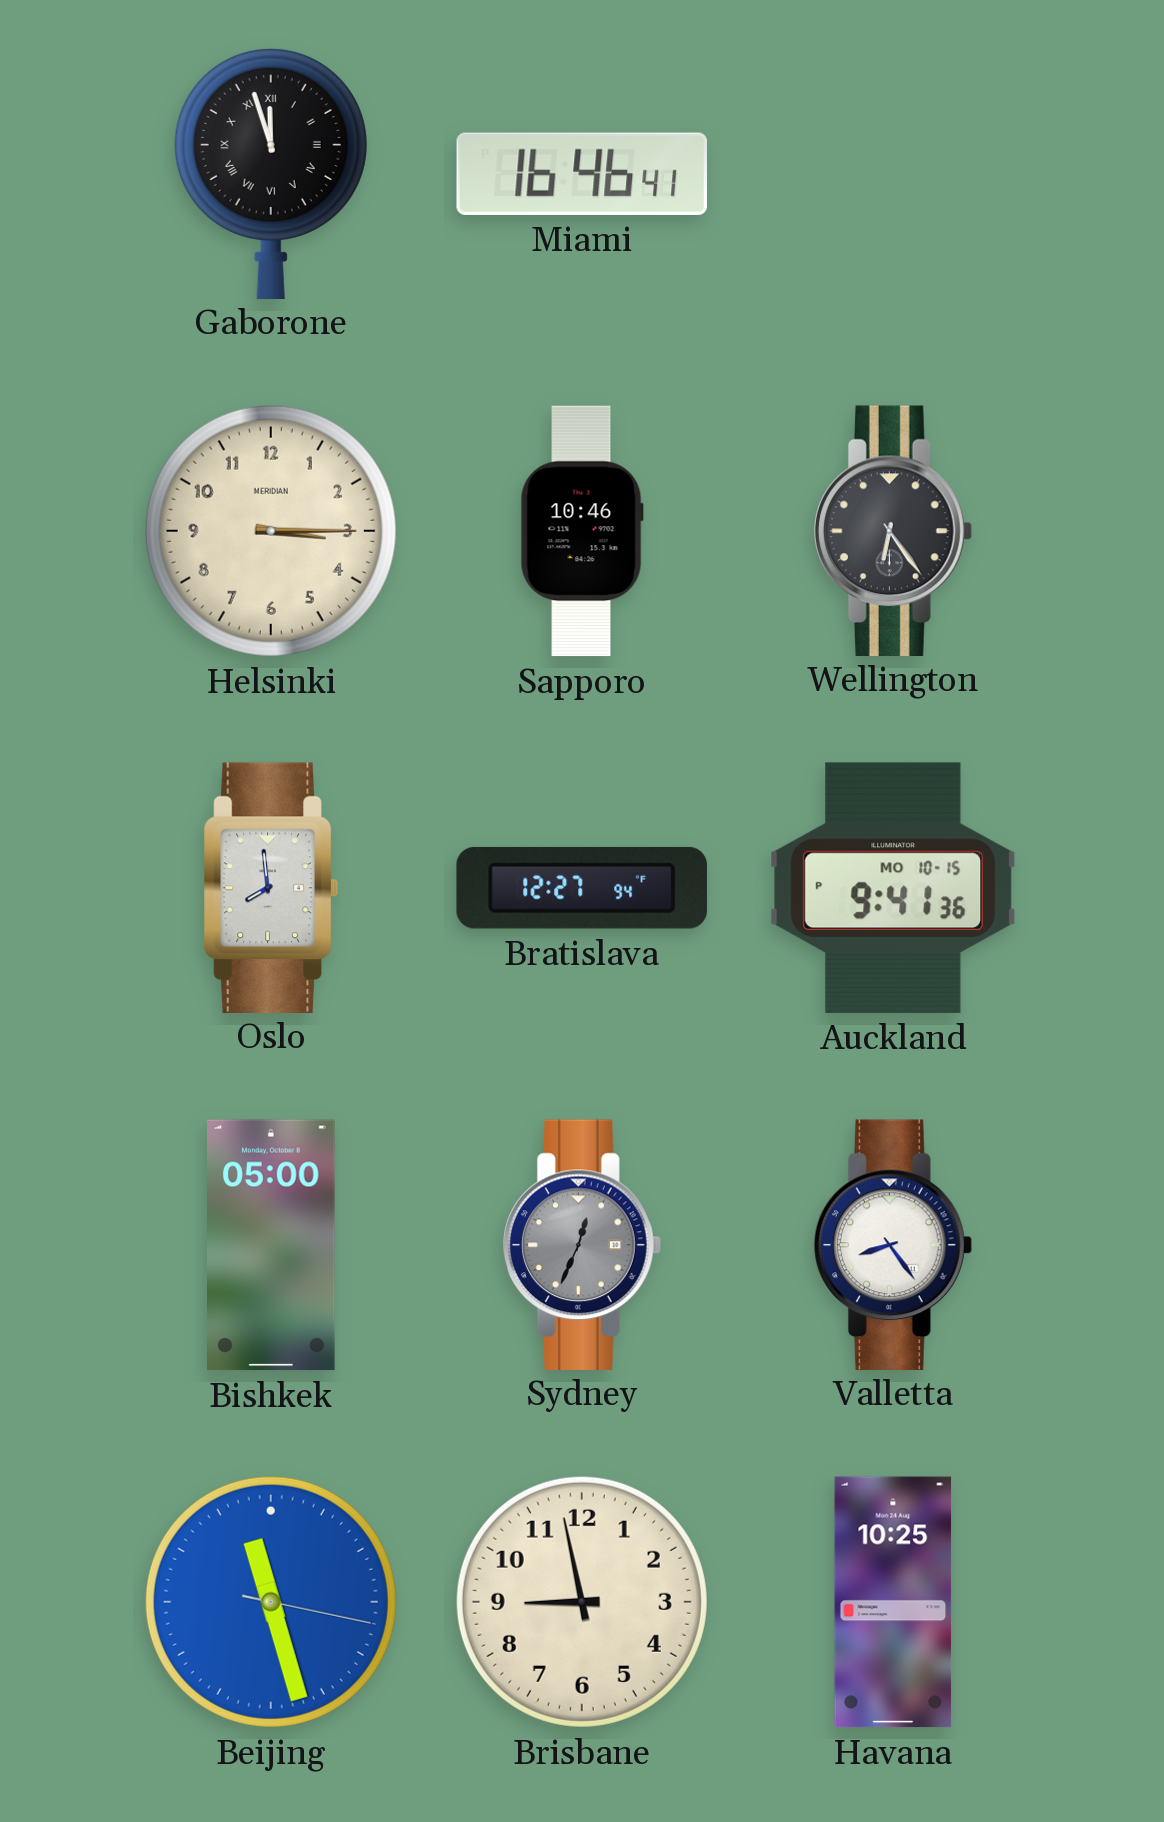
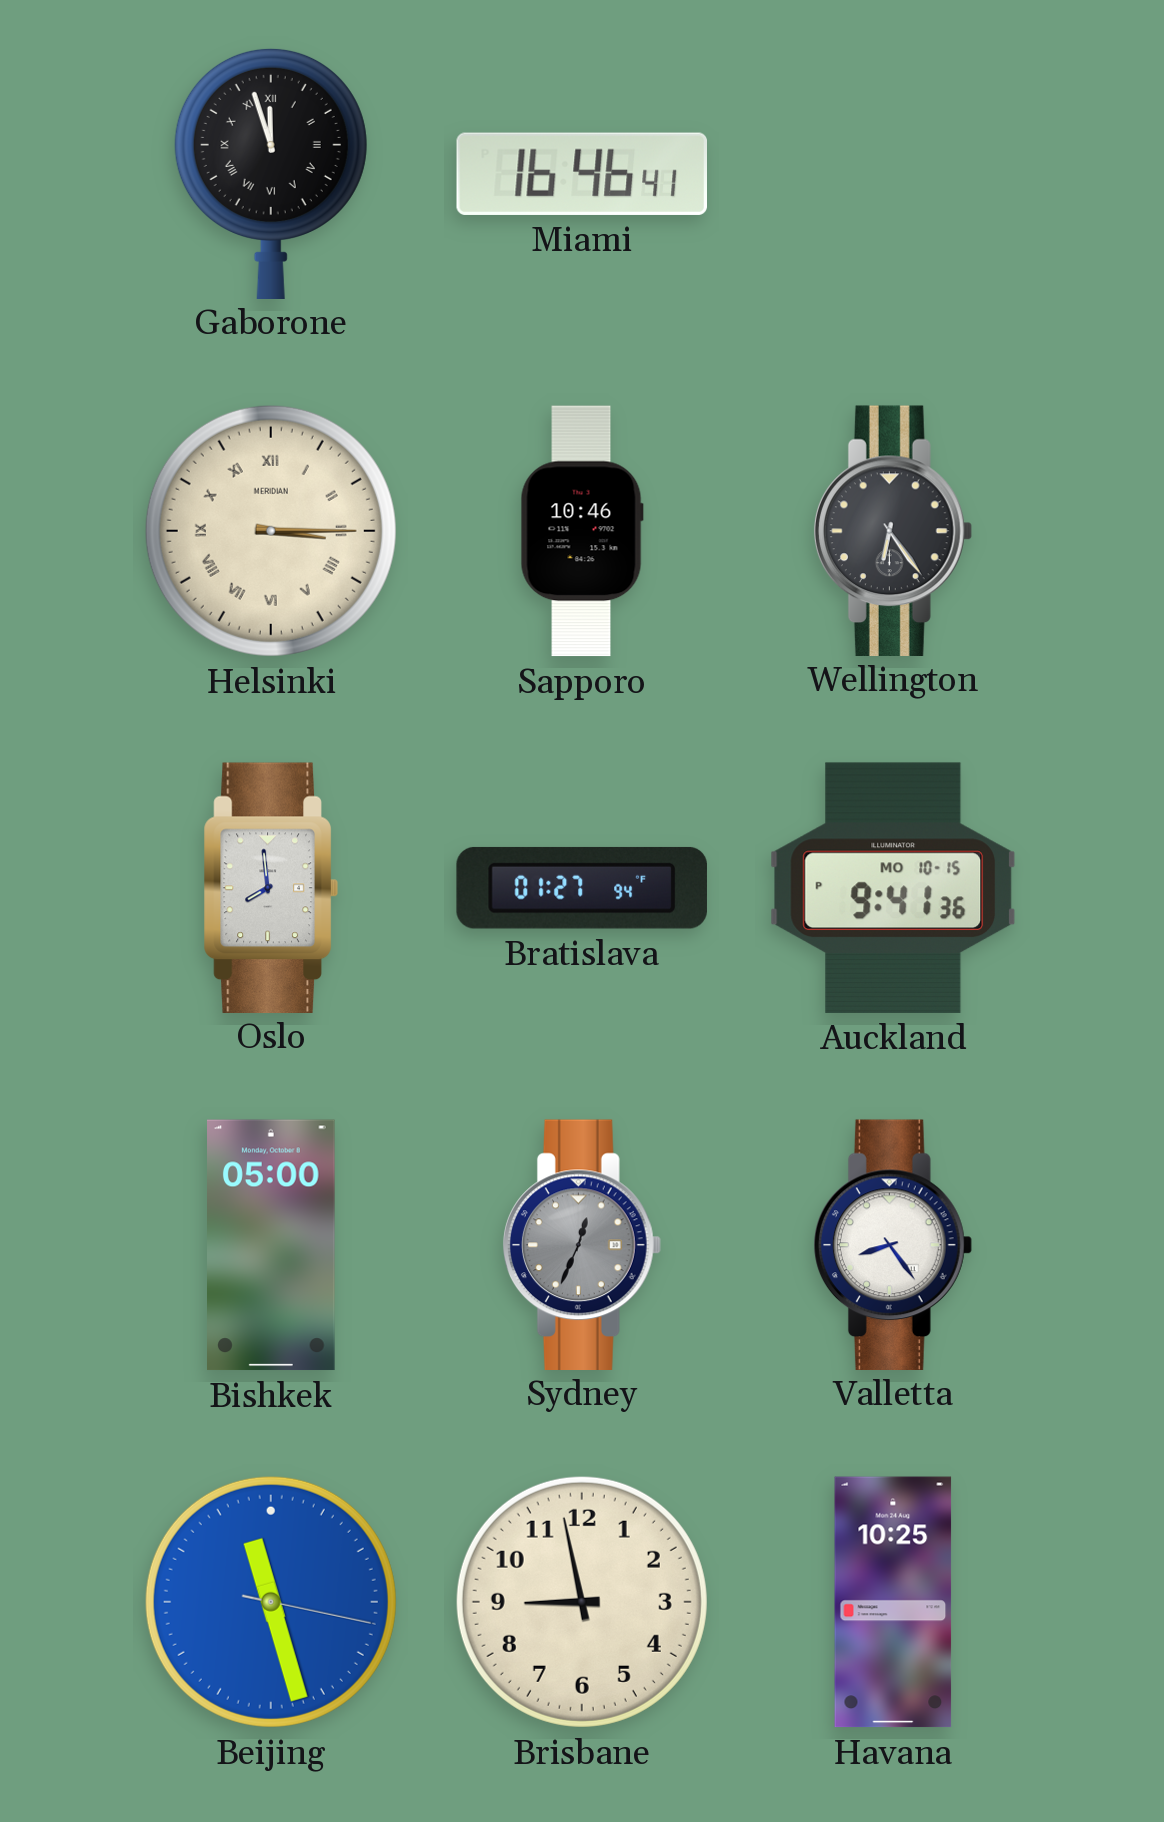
Helsinki numerals: Arabic -> Roman
Bratislava: 12:27 -> 01:27
